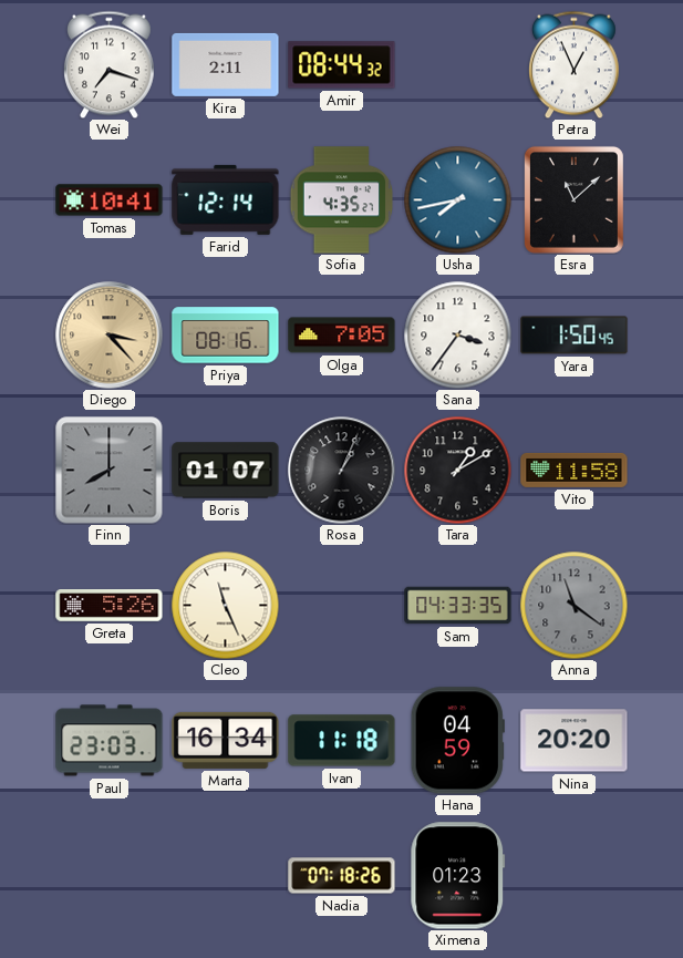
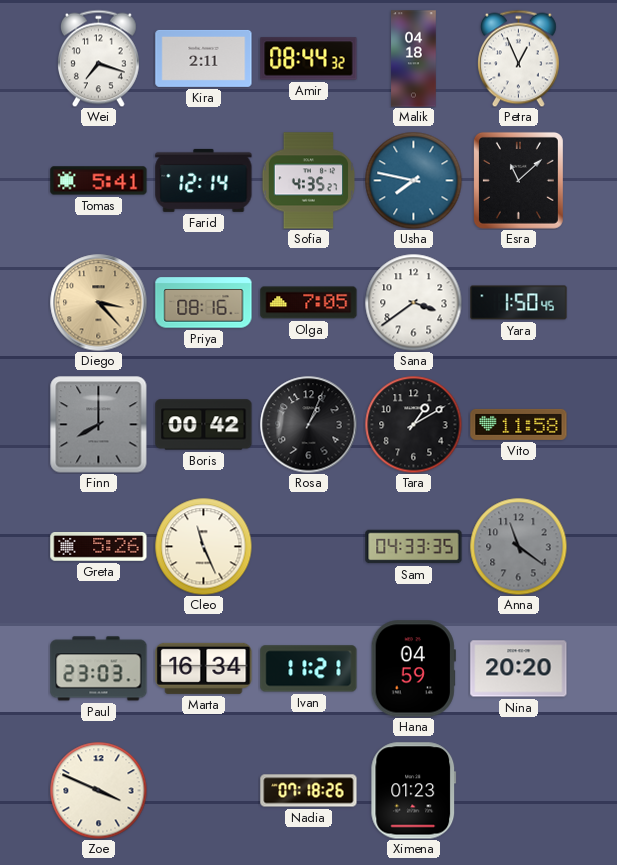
Malik: none -> 04:18
Tomas: 10:41 -> 5:41
Usha: 7:43 -> 7:47
Sana: 3:36 -> 3:39
Boris: 01:07 -> 00:42
Ivan: 11:18 -> 11:21
Zoe: none -> 3:49
